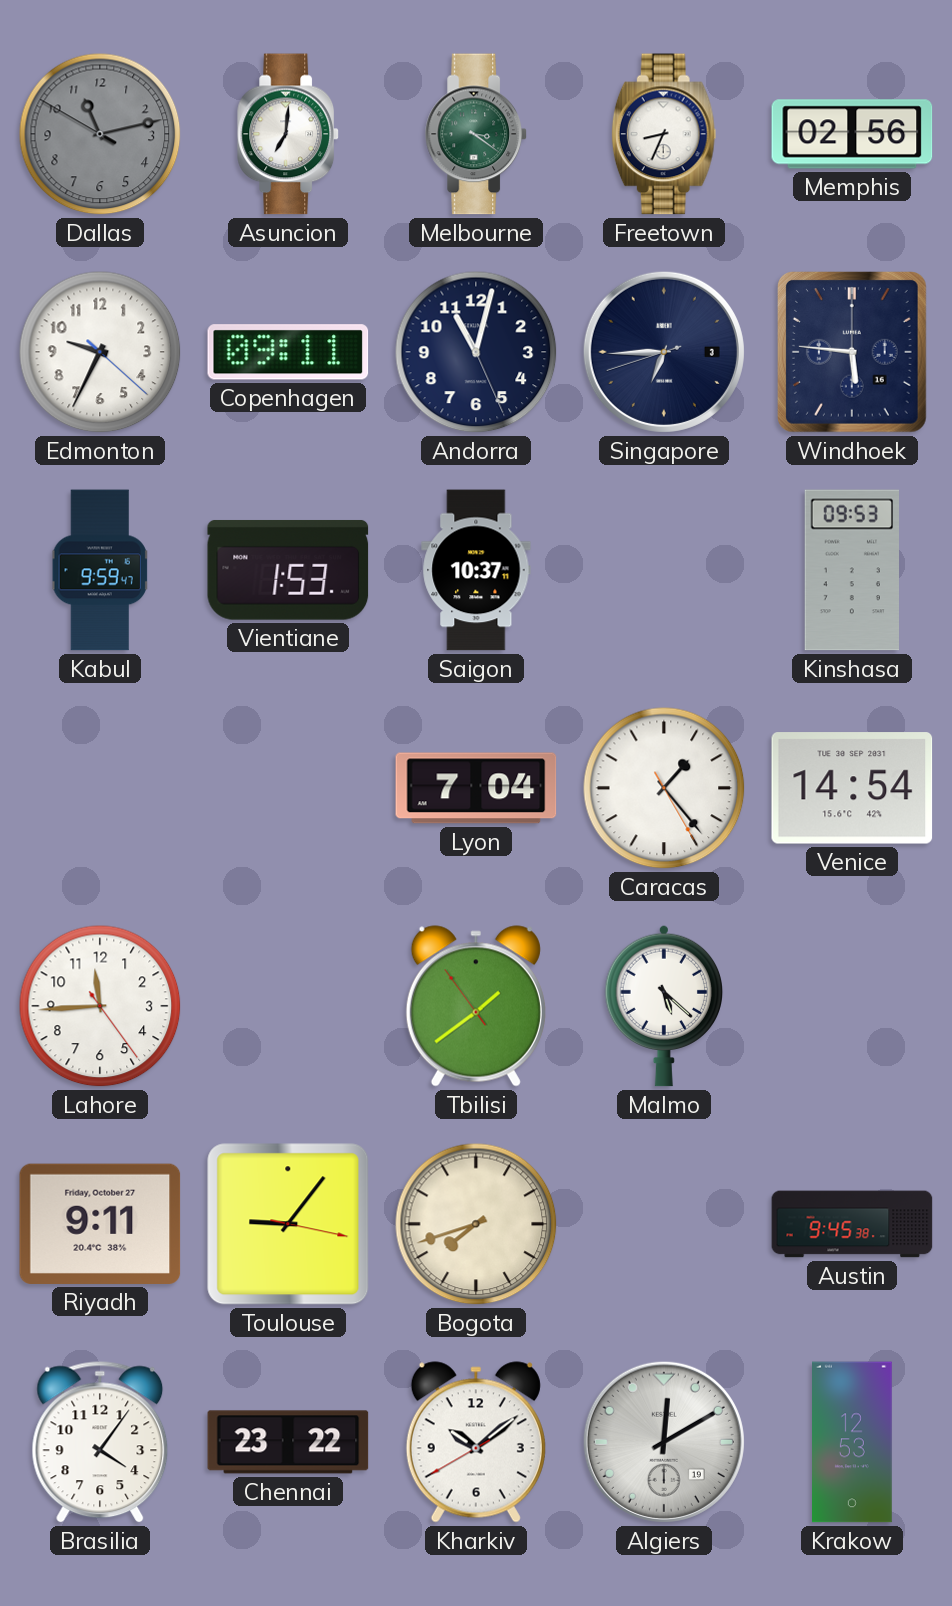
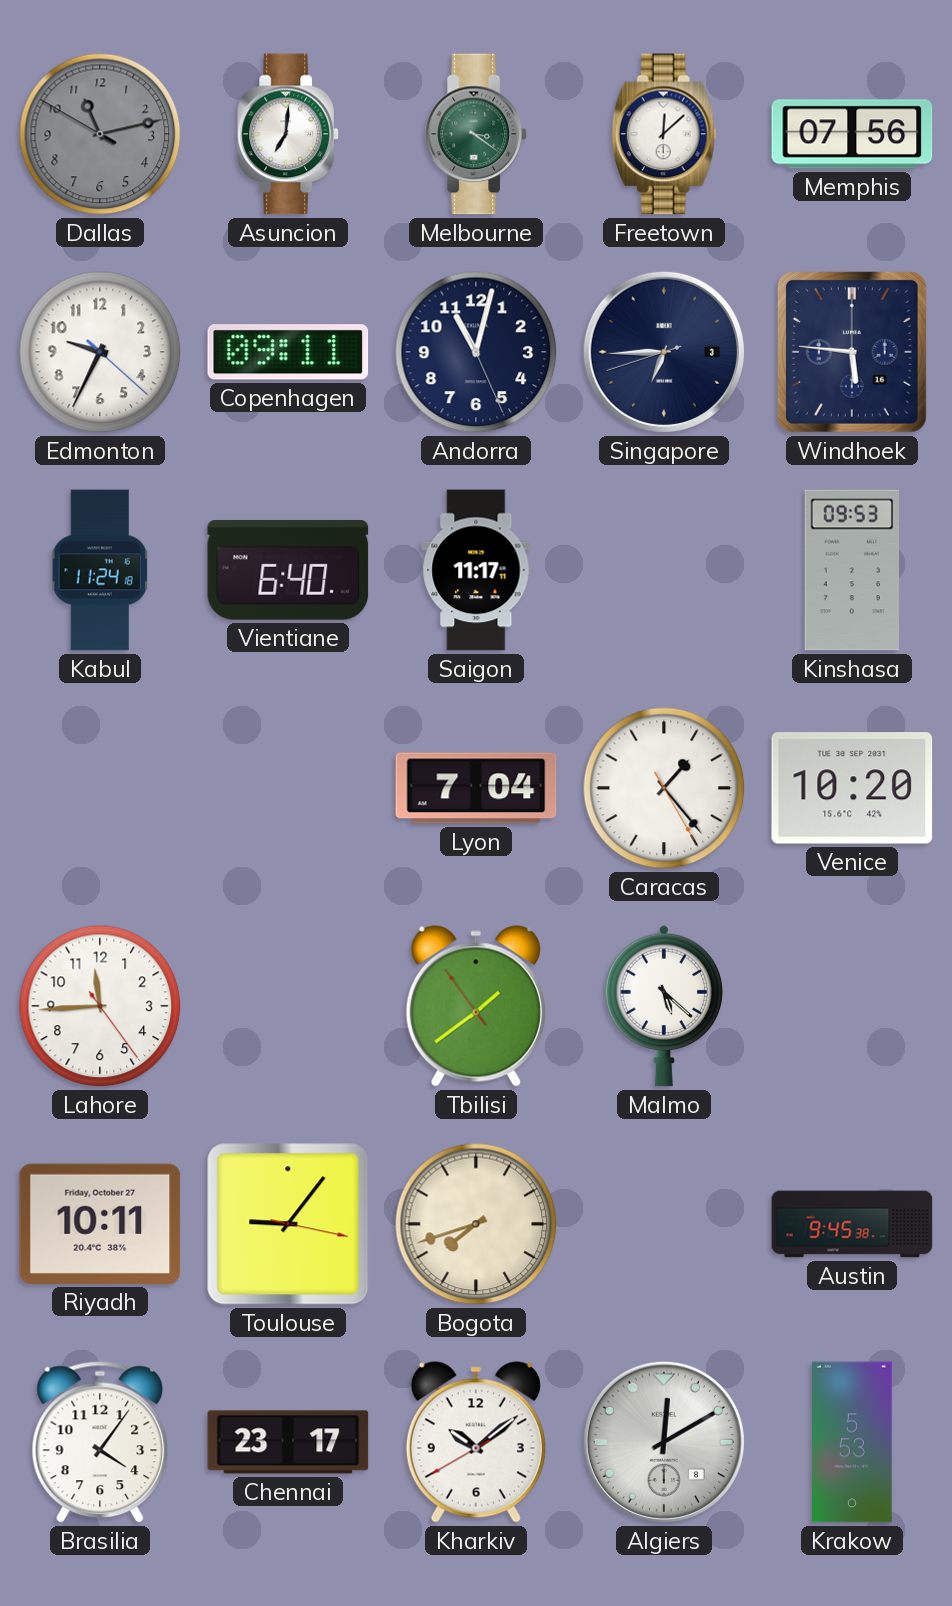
Freetown: 8:34 -> 12:08
Memphis: 02:56 -> 07:56
Kabul: 9:59 -> 11:24
Vientiane: 1:53 -> 6:40
Saigon: 10:37 -> 11:17
Venice: 14:54 -> 10:20
Riyadh: 9:11 -> 10:11
Chennai: 23:22 -> 23:17
Algiers date: 19 -> 8
Krakow: 12:53 -> 5:53
